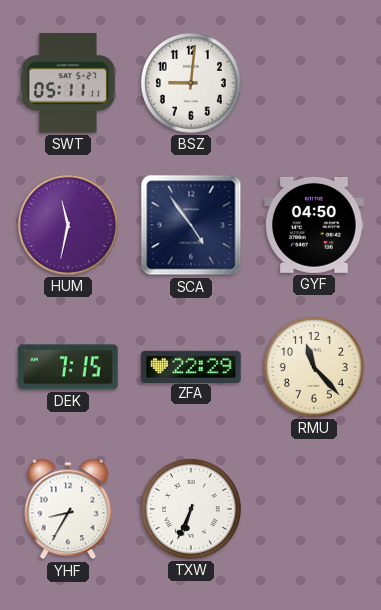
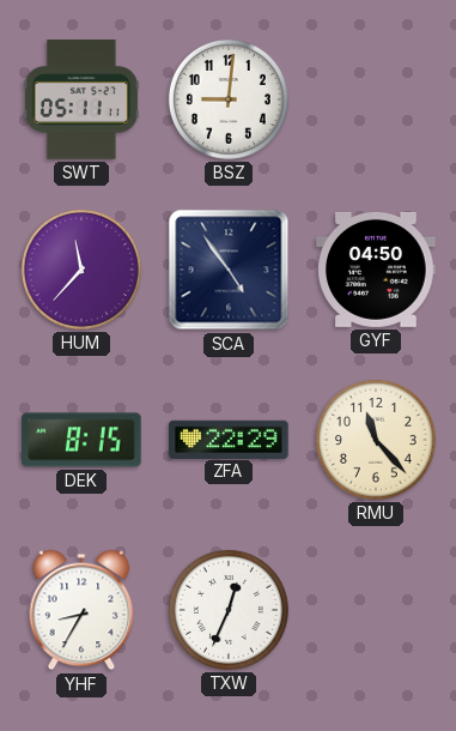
HUM: 11:32 -> 11:37
DEK: 7:15 -> 8:15
TXW: 6:34 -> 12:34
